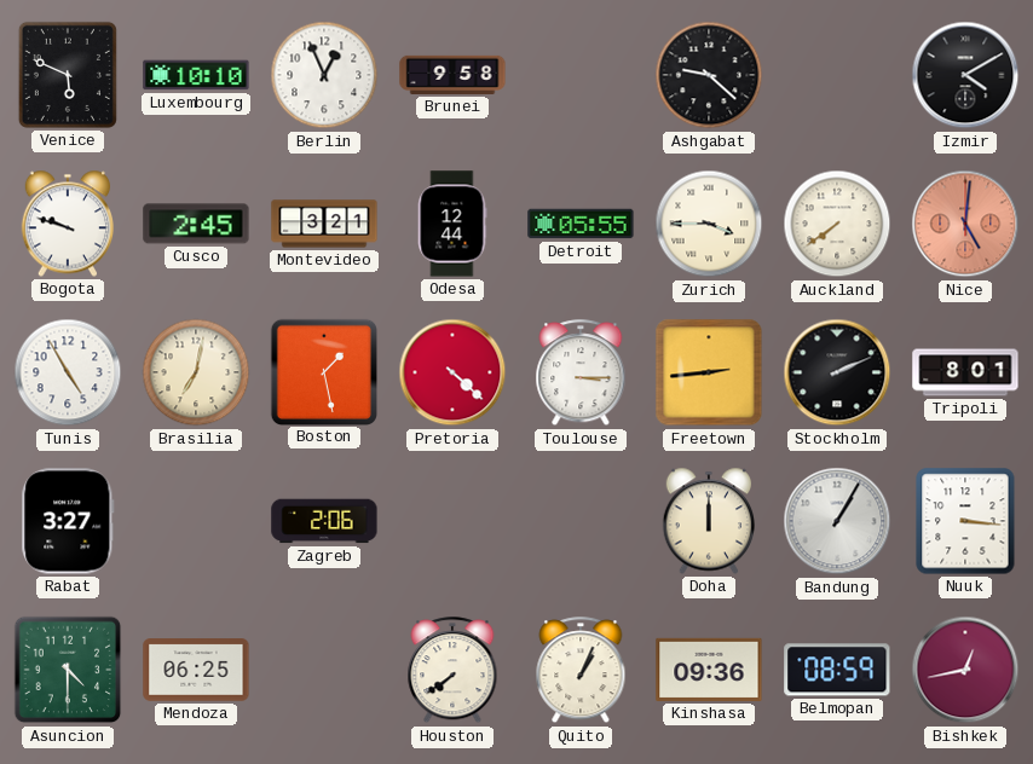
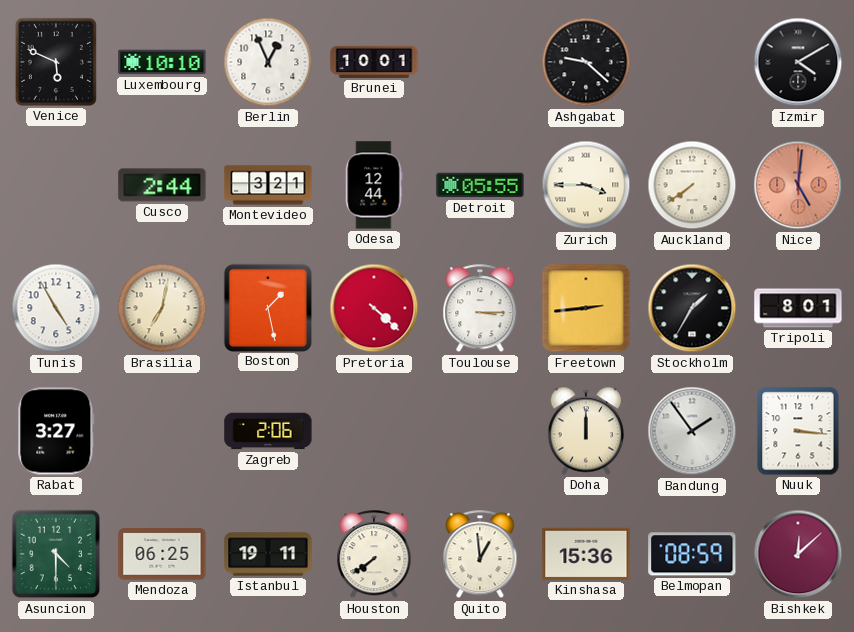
Brunei: 9:58 -> 10:01
Bogota: 9:48 -> none
Cusco: 2:45 -> 2:44
Stockholm: 2:11 -> 1:35
Bandung: 1:05 -> 1:54
Istanbul: none -> 19:11
Quito: 1:04 -> 12:59
Kinshasa: 09:36 -> 15:36
Bishkek: 12:43 -> 12:08
